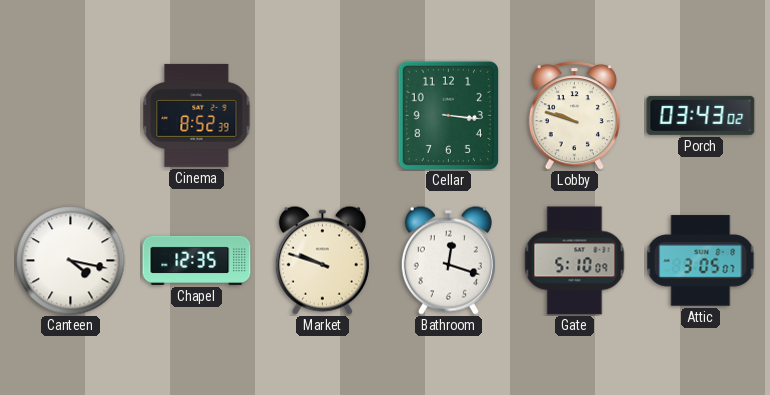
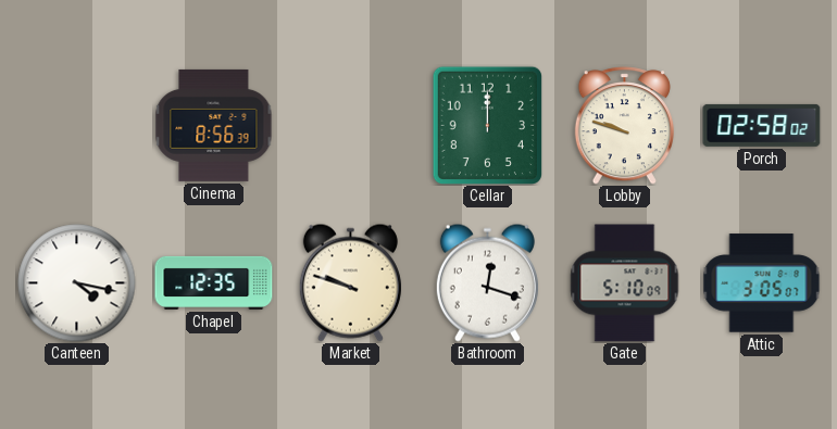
Cinema: 8:52 -> 8:56
Cellar: 3:16 -> 12:00
Porch: 03:43 -> 02:58
